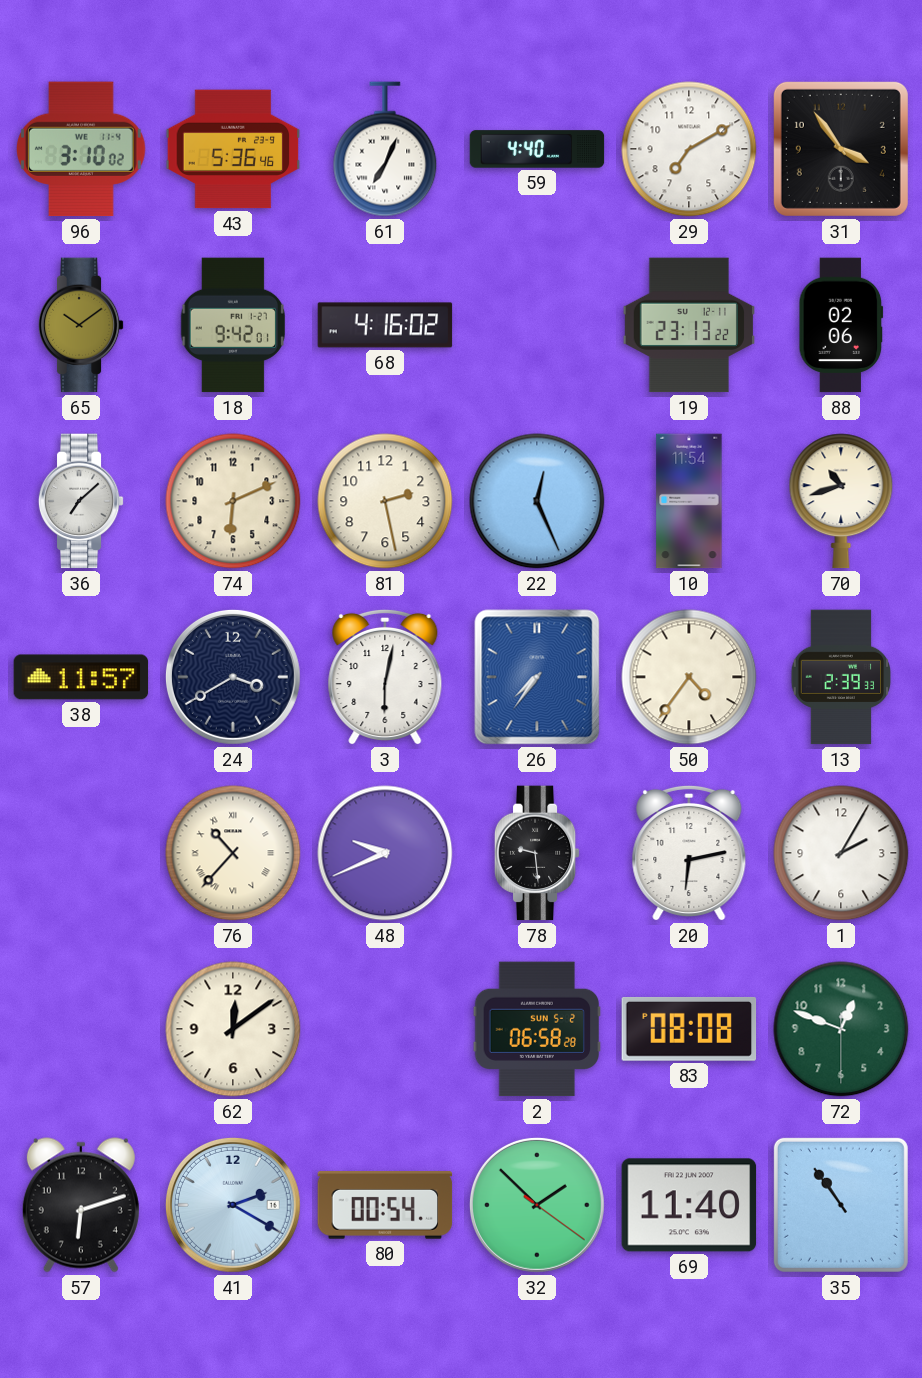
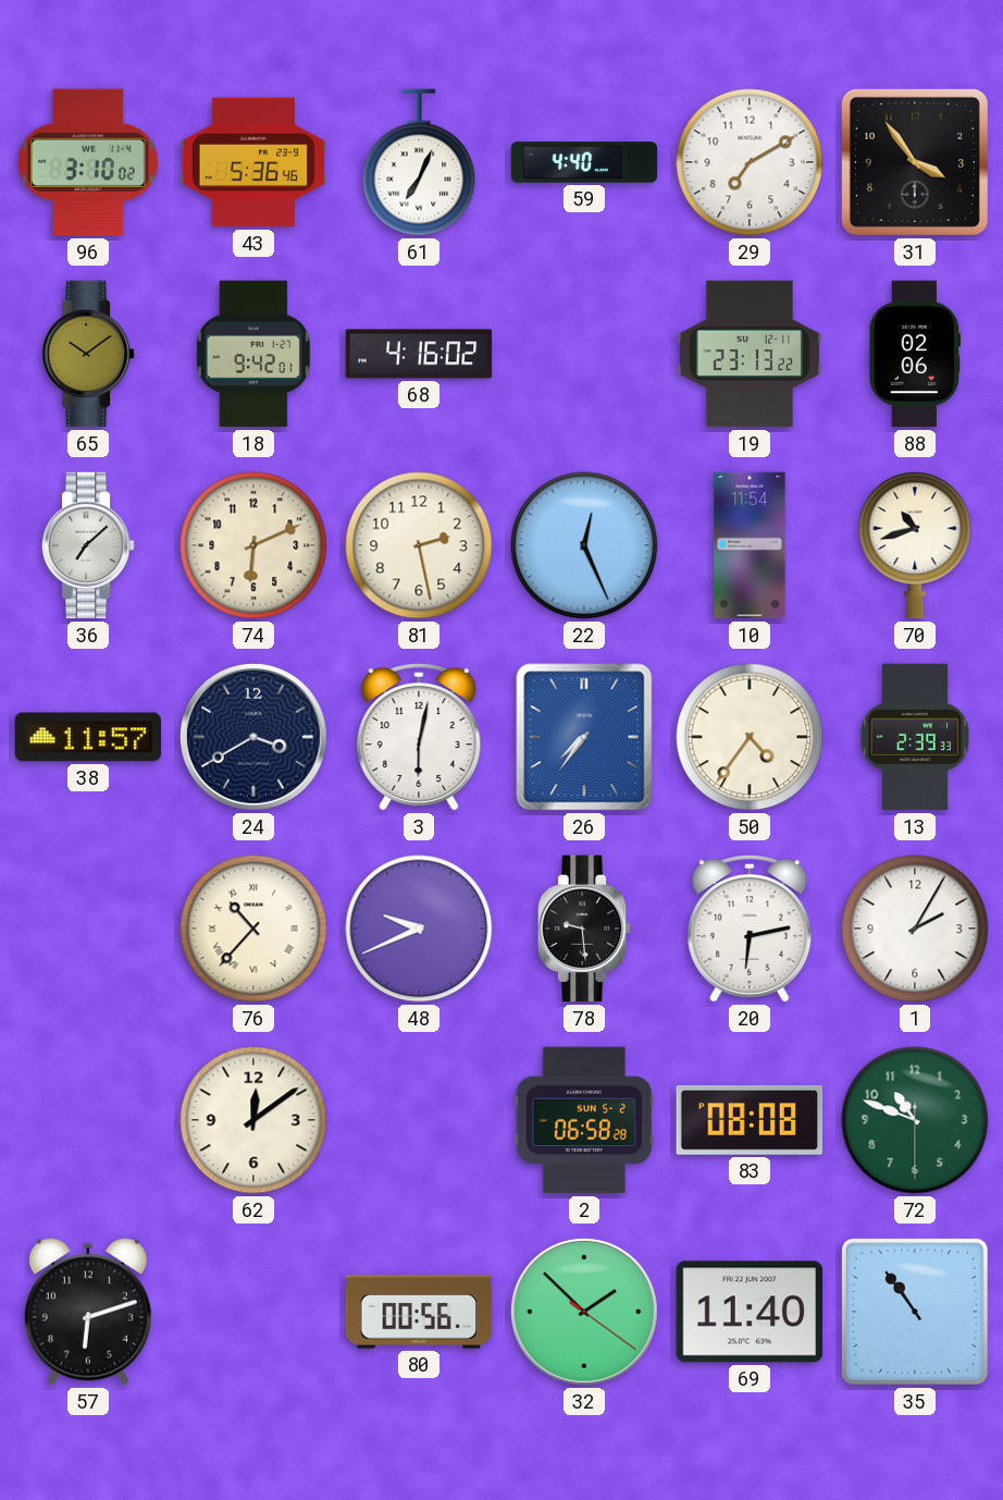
72: 12:48 -> 10:48
41: 2:20 -> none
80: 00:54 -> 00:56
